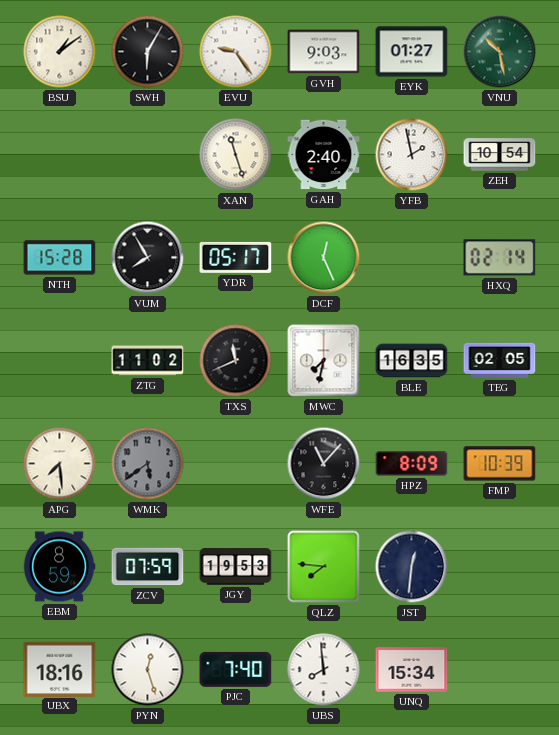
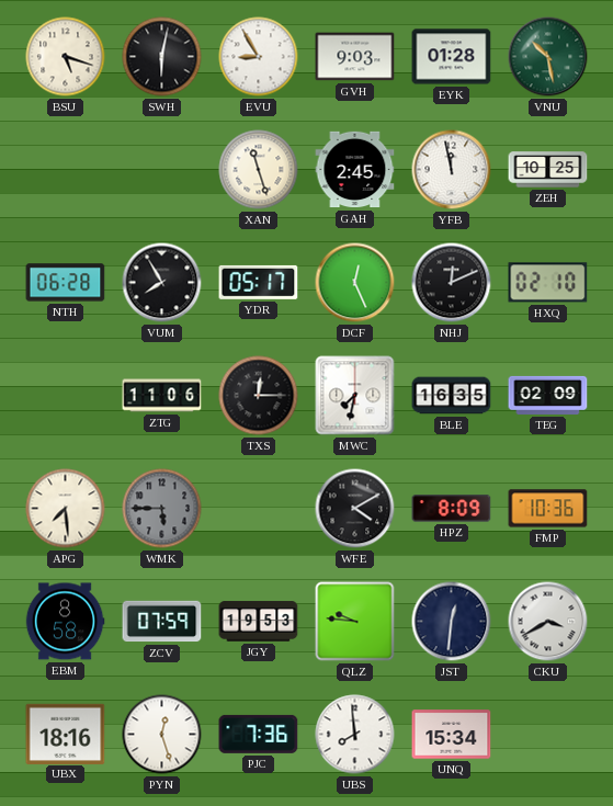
BSU: 1:09 -> 5:18
SWH: 6:05 -> 6:02
EVU: 9:24 -> 8:55
EYK: 01:27 -> 01:28
GAH: 2:40 -> 2:45
YFB: 1:58 -> 11:58
ZEH: 10:54 -> 10:25
NTH: 15:28 -> 06:28
NHJ: none -> 12:11
HXQ: 02:14 -> 02:10
ZTG: 11:02 -> 11:06
TXS: 11:41 -> 12:15
TEG: 02:05 -> 02:09
WMK: 5:39 -> 5:45
WFE: 11:07 -> 4:10
FMP: 10:39 -> 10:36
EBM: 8:59 -> 8:58
QLZ: 7:46 -> 9:46
CKU: none -> 3:40
PJC: 7:40 -> 7:36
